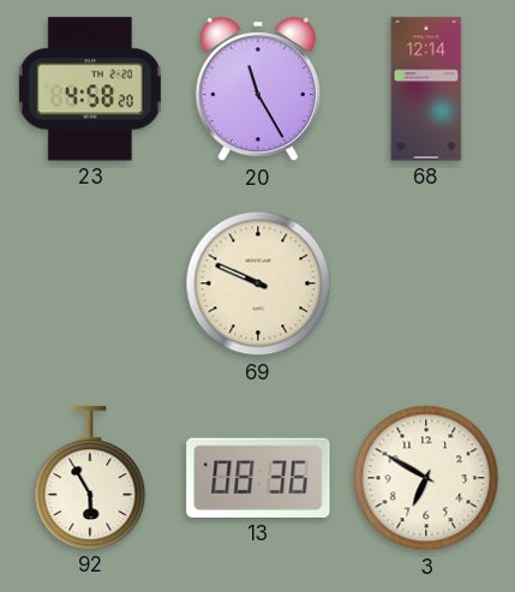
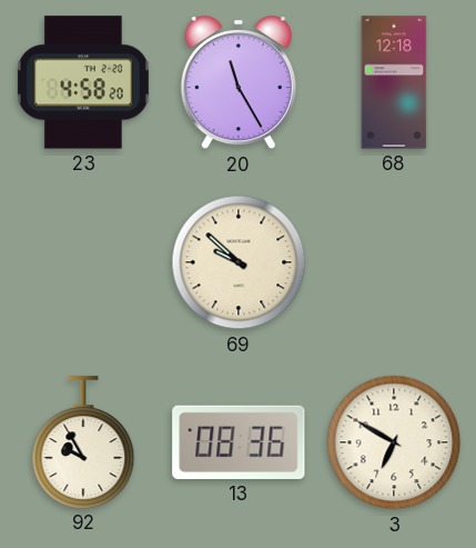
68: 12:14 -> 12:18
69: 9:49 -> 9:52
92: 5:55 -> 9:55
